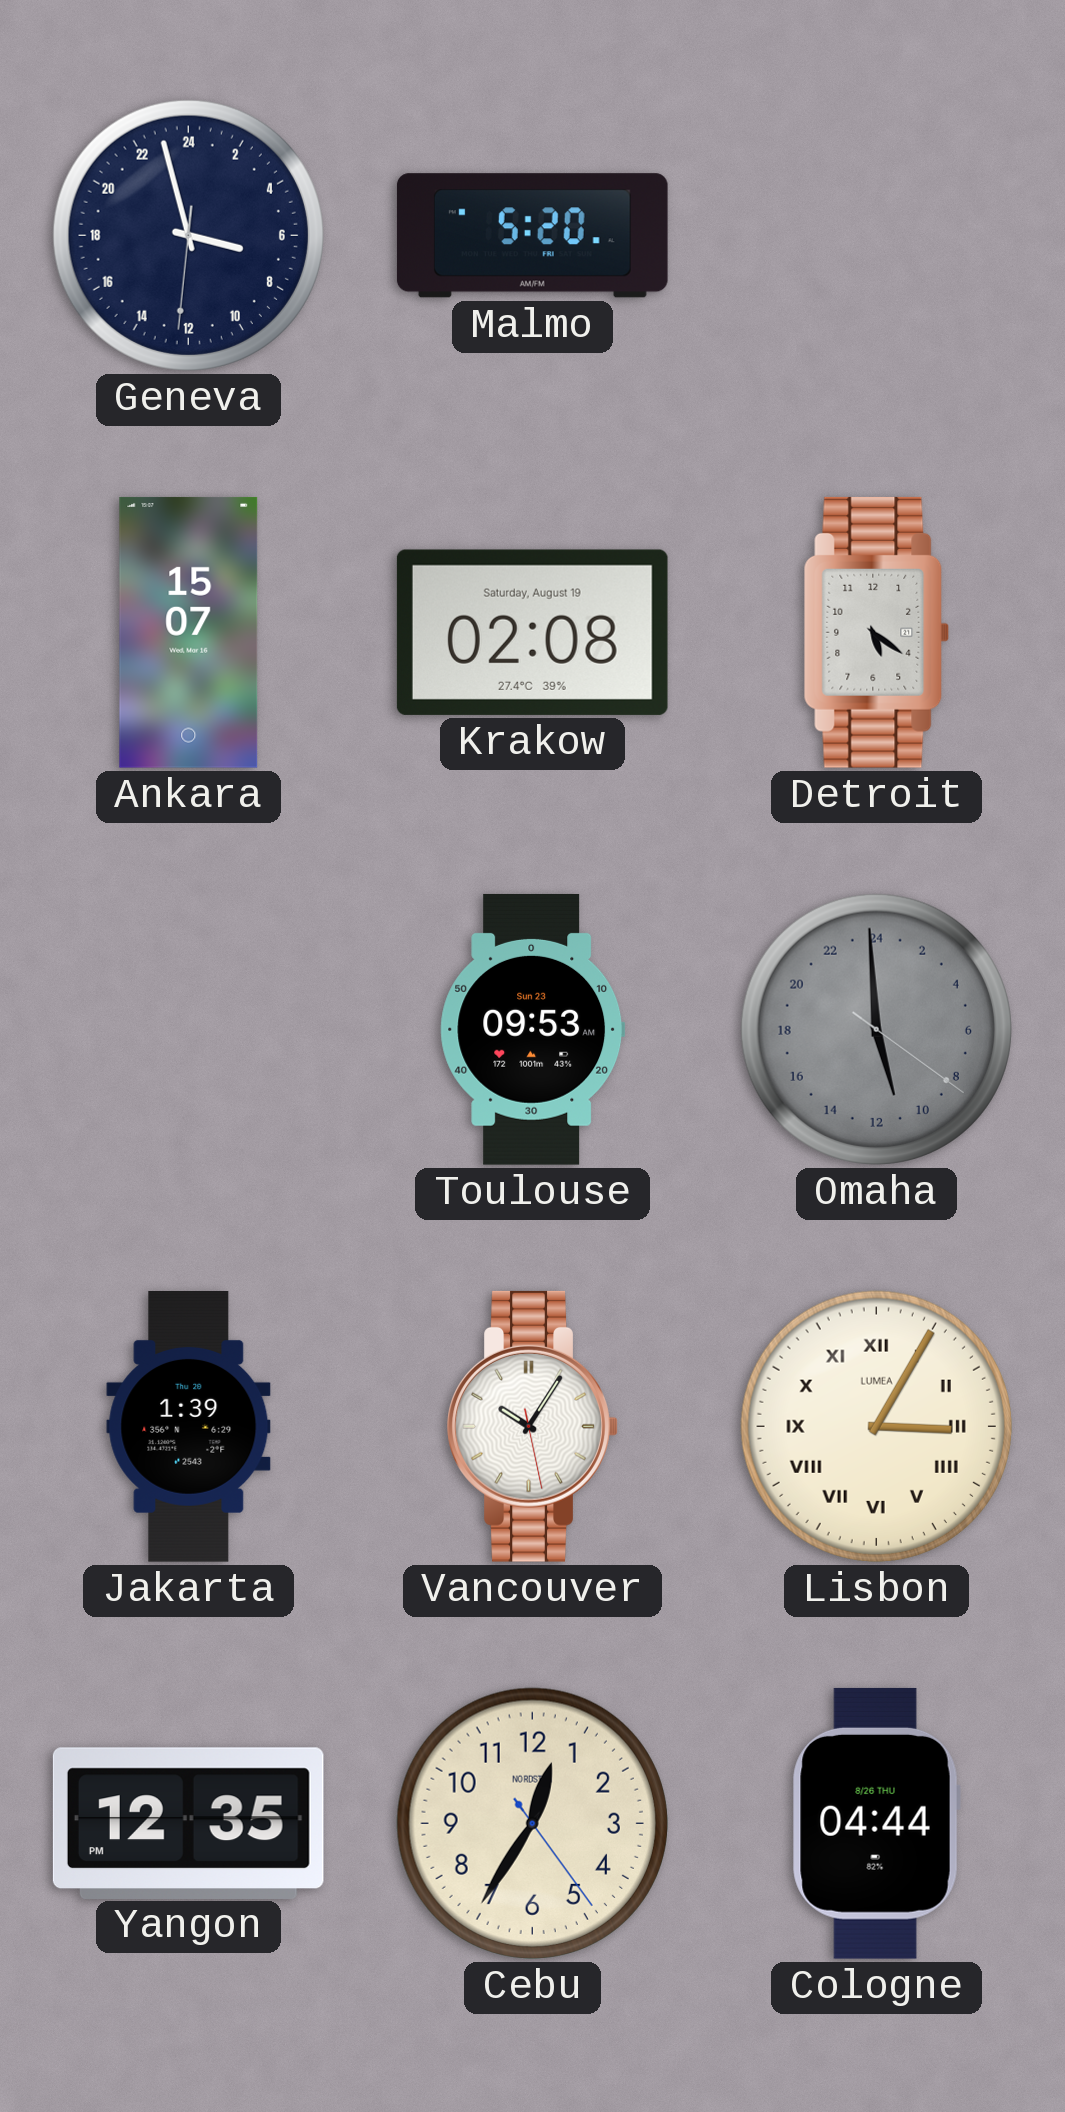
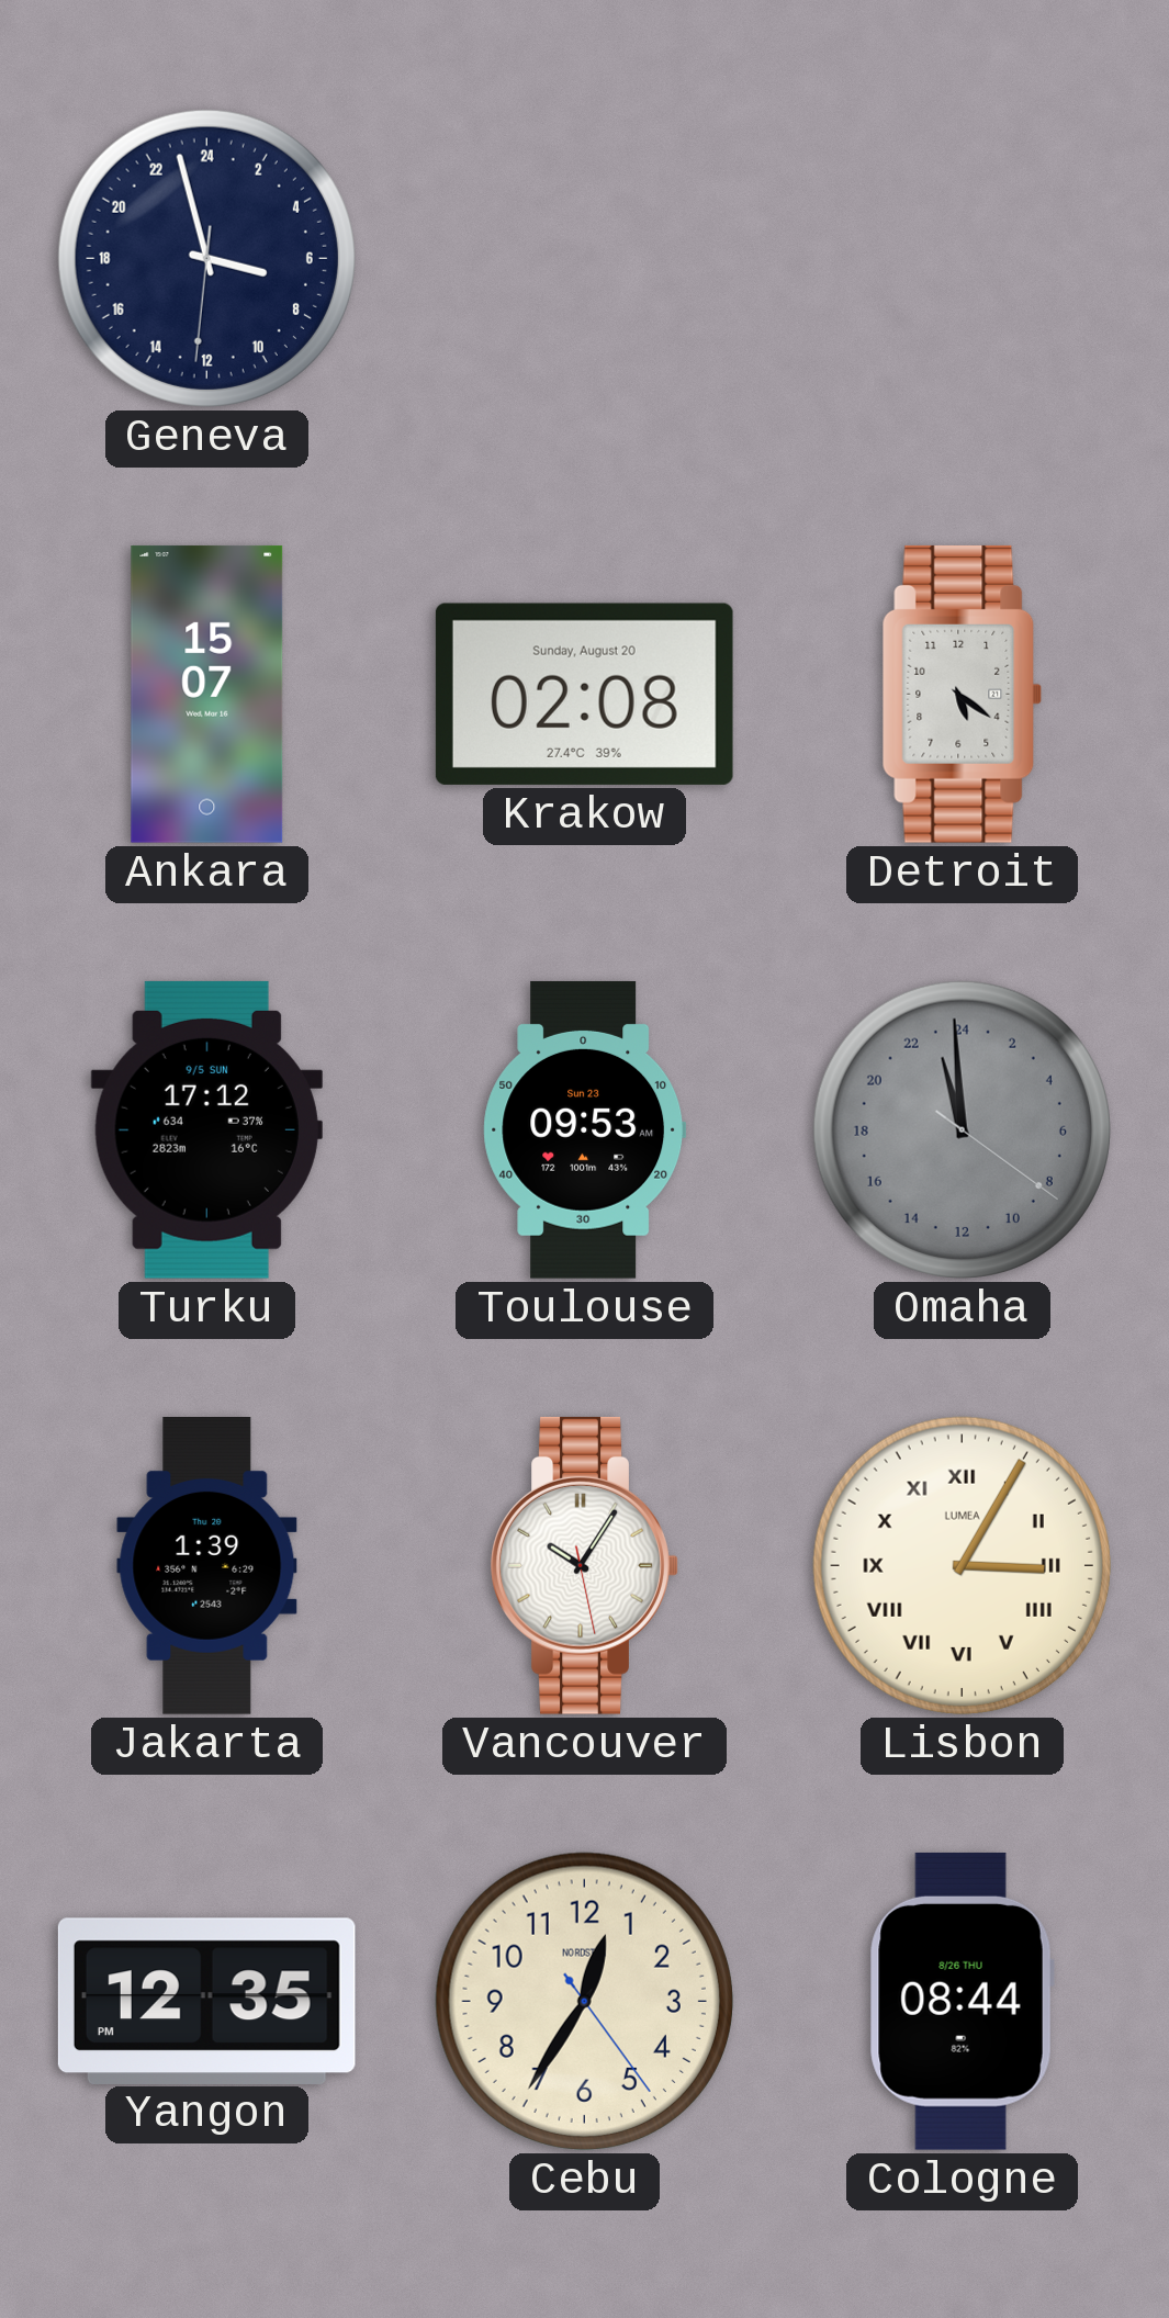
Malmo: 5:20 -> none
Krakow date: Saturday, August 19 -> Sunday, August 20
Turku: none -> 17:12
Omaha: 10:59 -> 22:59
Cologne: 04:44 -> 08:44
